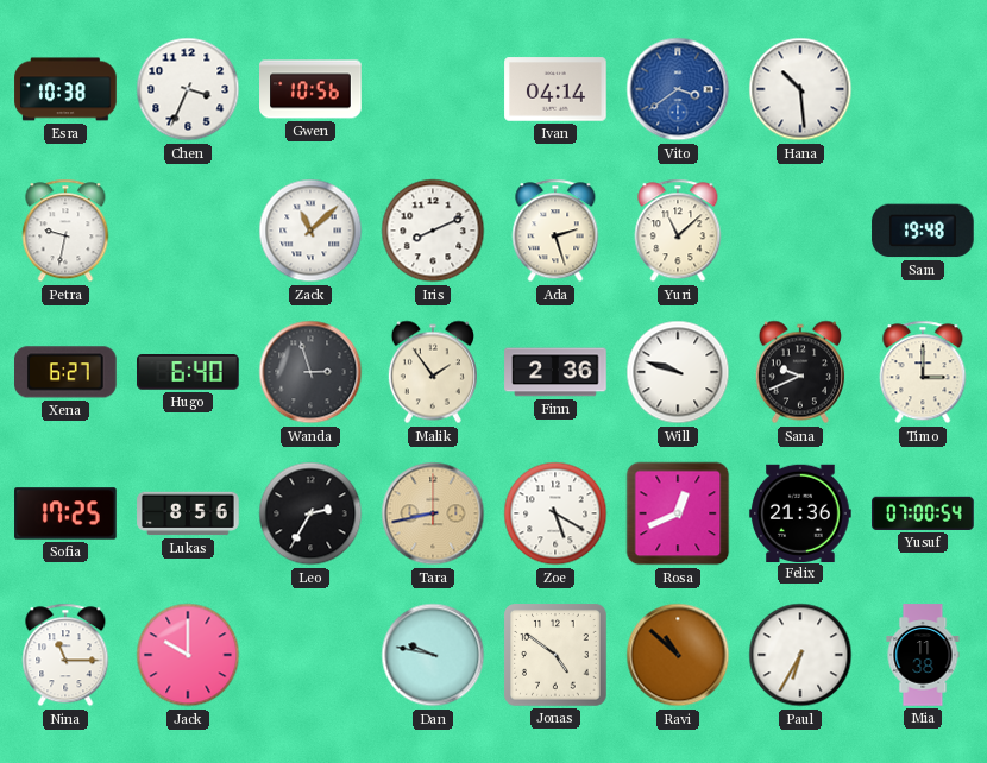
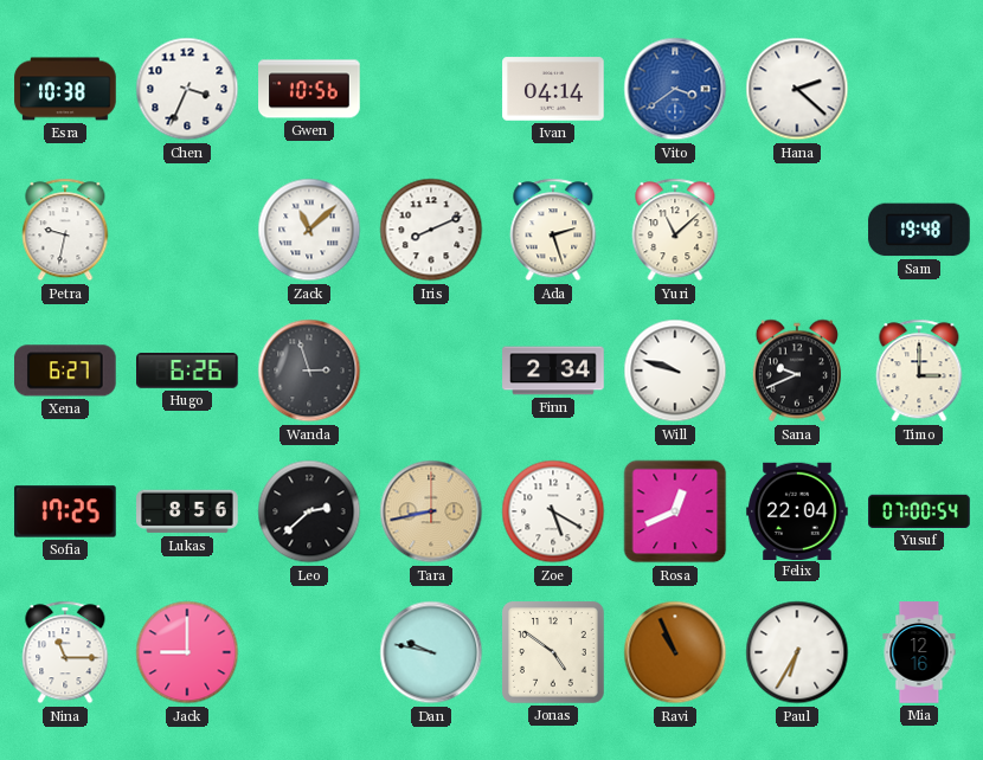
Hana: 10:29 -> 2:22
Hugo: 6:40 -> 6:26
Malik: 1:54 -> none
Finn: 2:36 -> 2:34
Leo: 2:35 -> 2:38
Felix: 21:36 -> 22:04
Jack: 10:00 -> 9:00
Ravi: 10:52 -> 10:56
Mia: 11:38 -> 12:16
